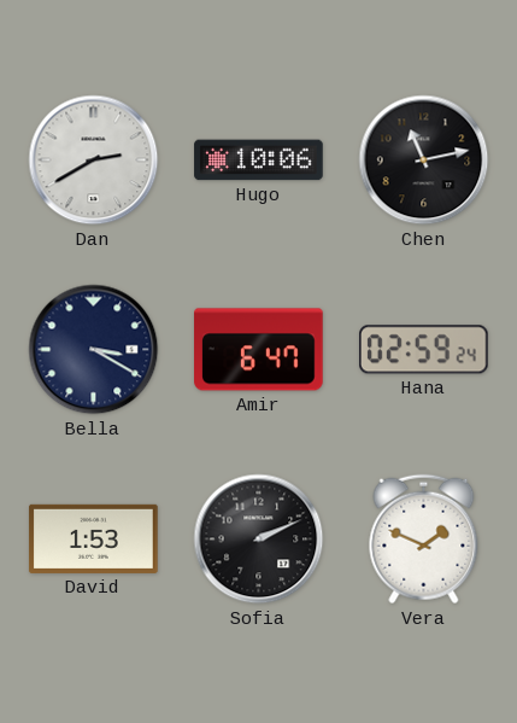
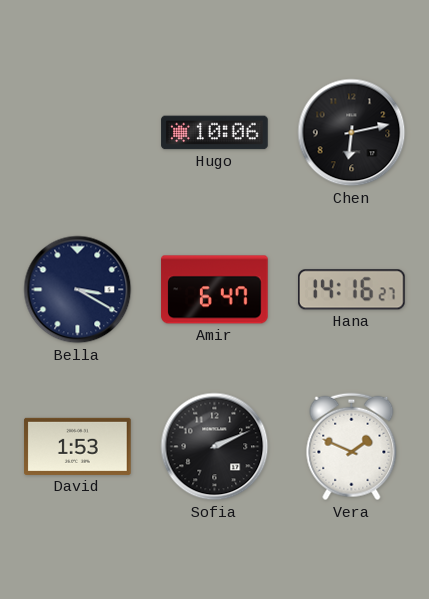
Dan: 2:40 -> none
Chen: 11:13 -> 6:13
Hana: 02:59 -> 14:16
